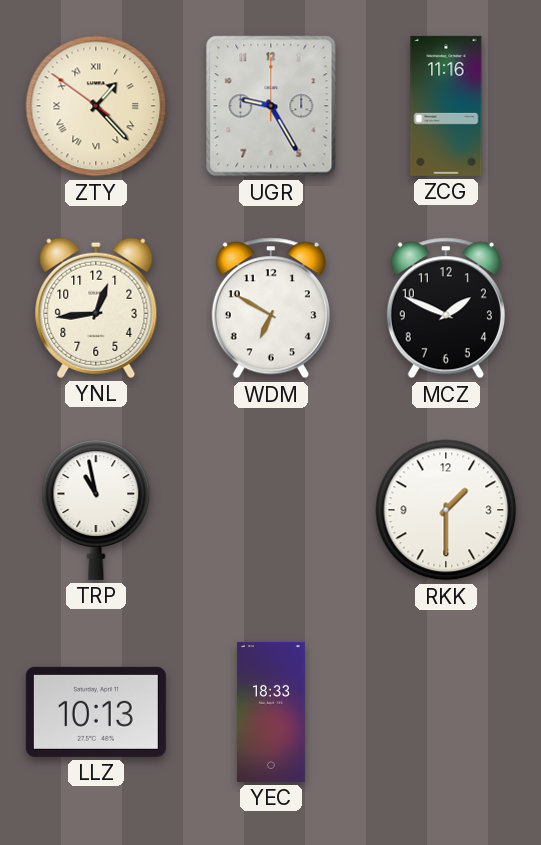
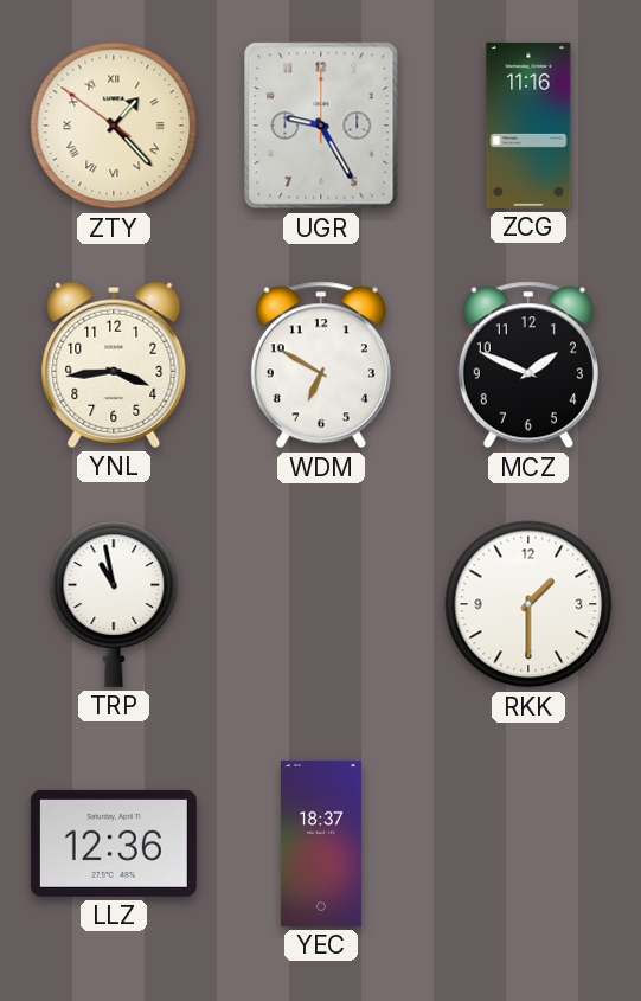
YNL: 12:44 -> 3:44
LLZ: 10:13 -> 12:36
YEC: 18:33 -> 18:37
